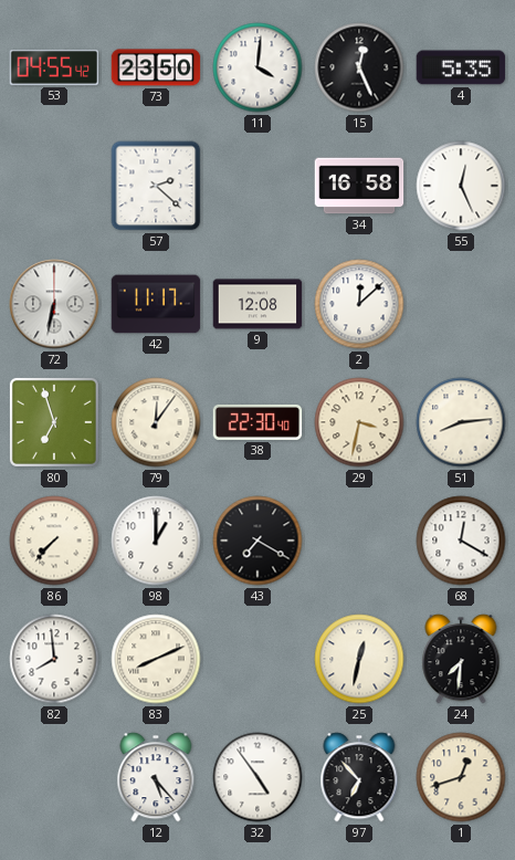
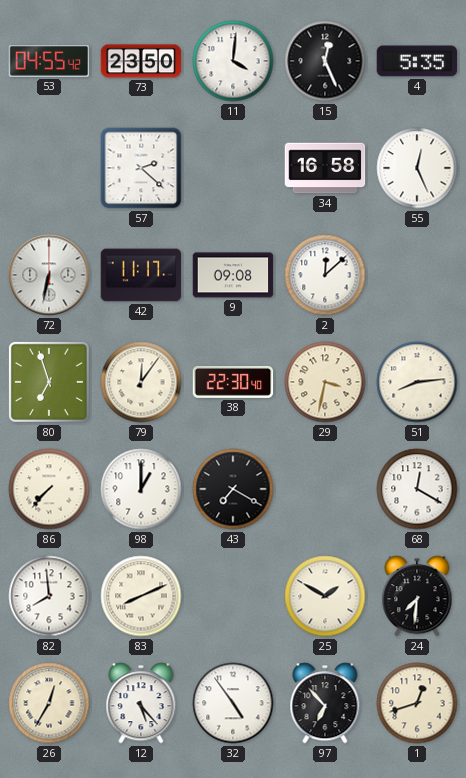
9: 12:08 -> 09:08
25: 12:32 -> 1:50
26: none -> 12:35
